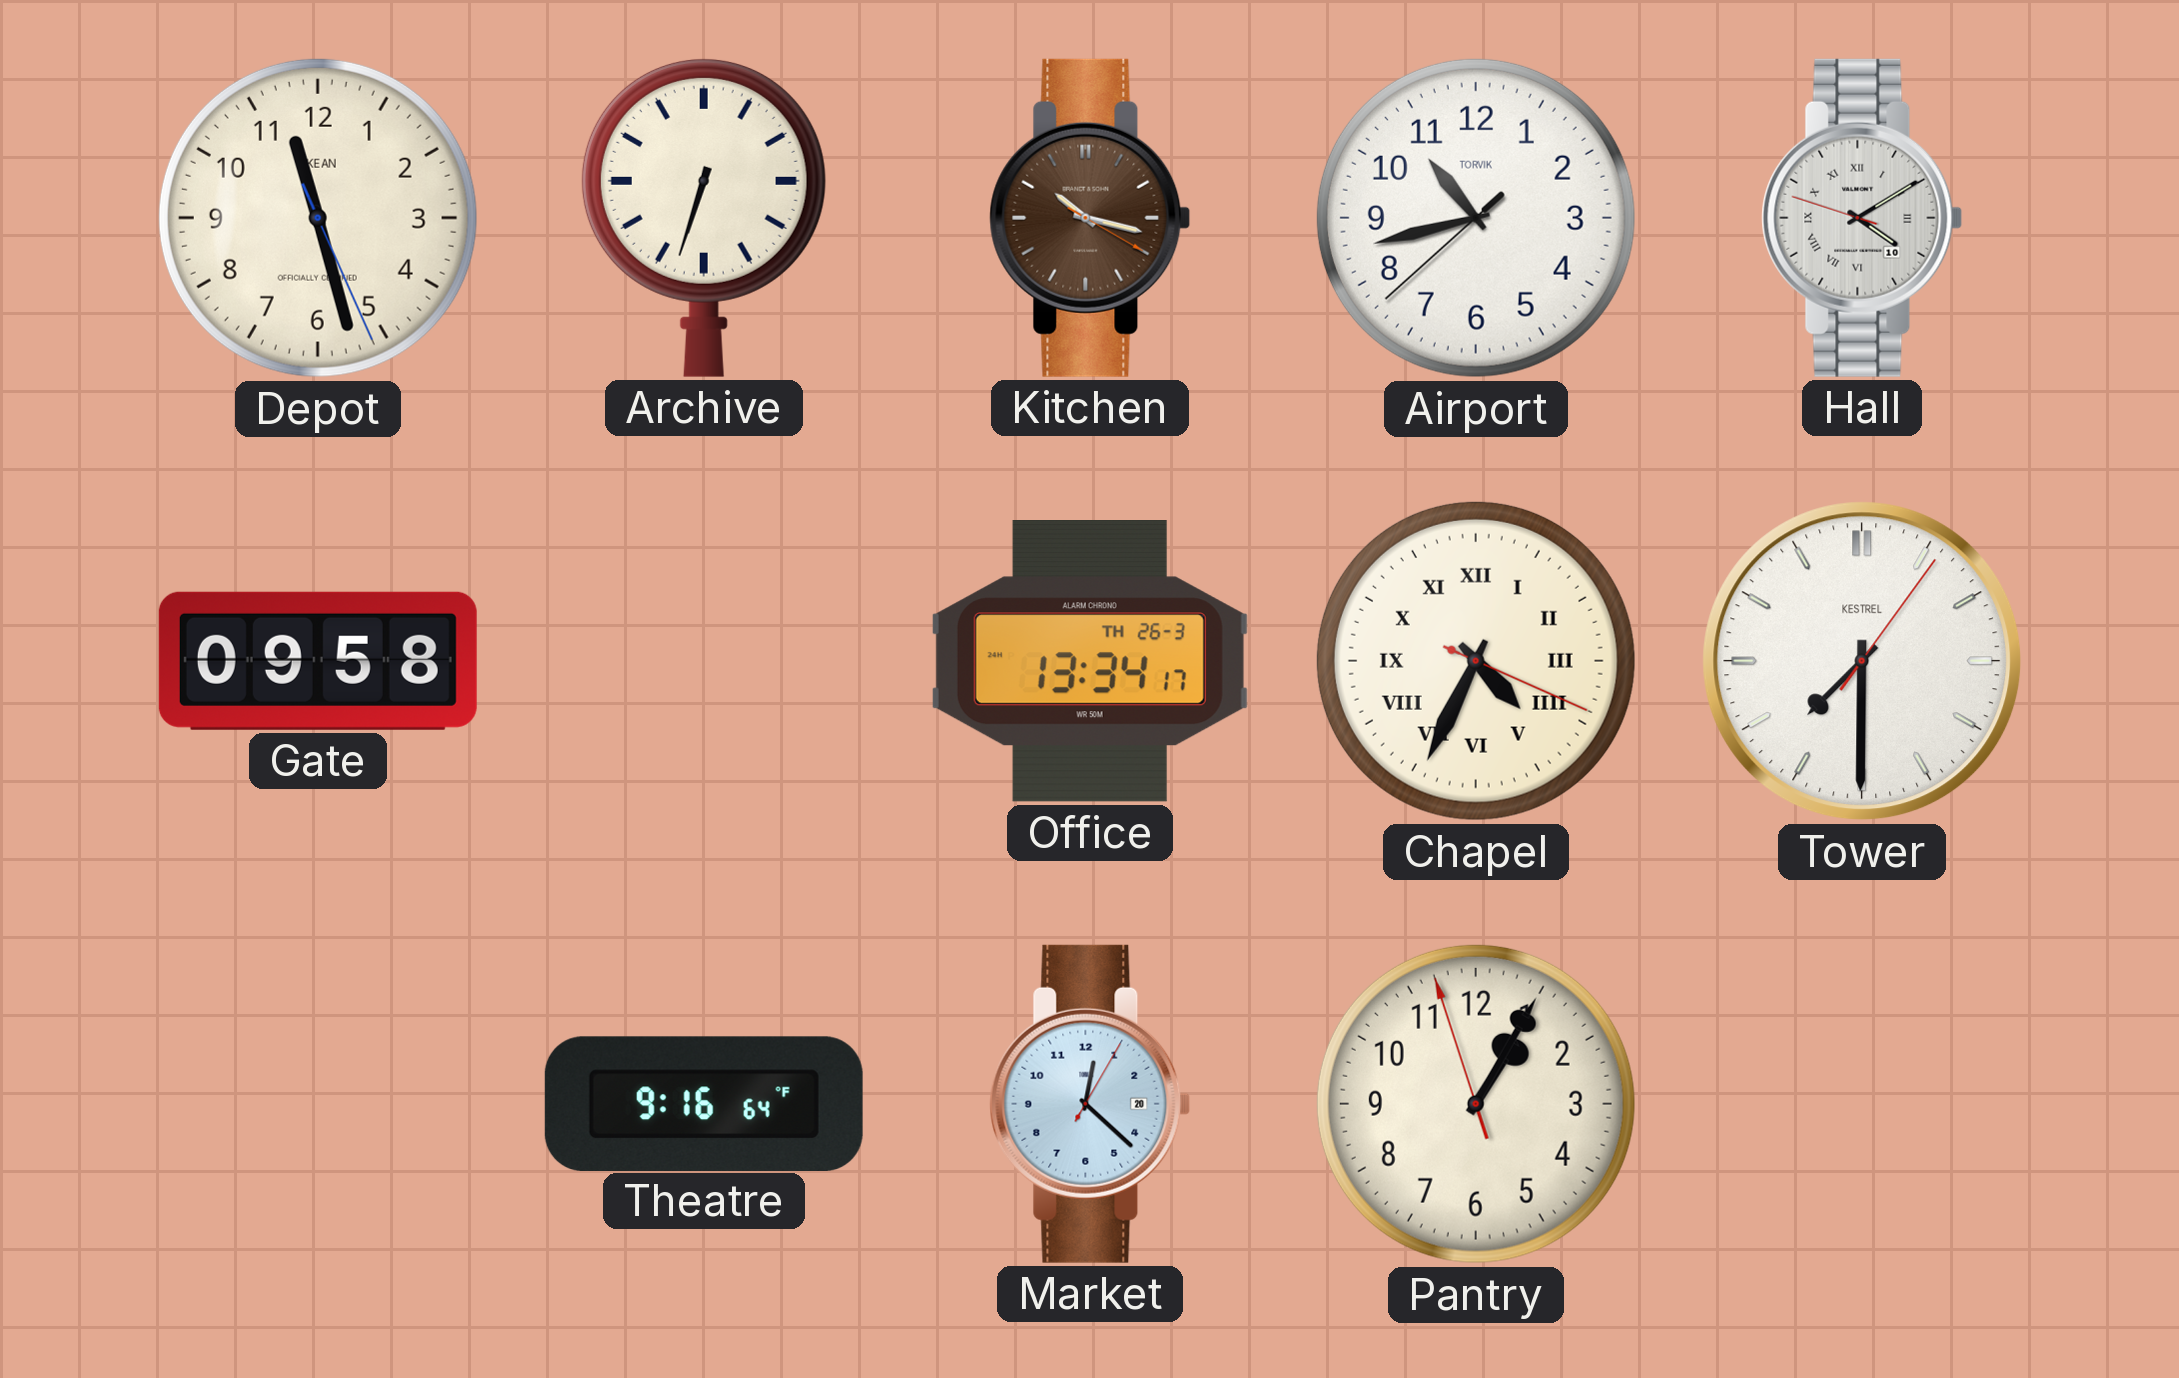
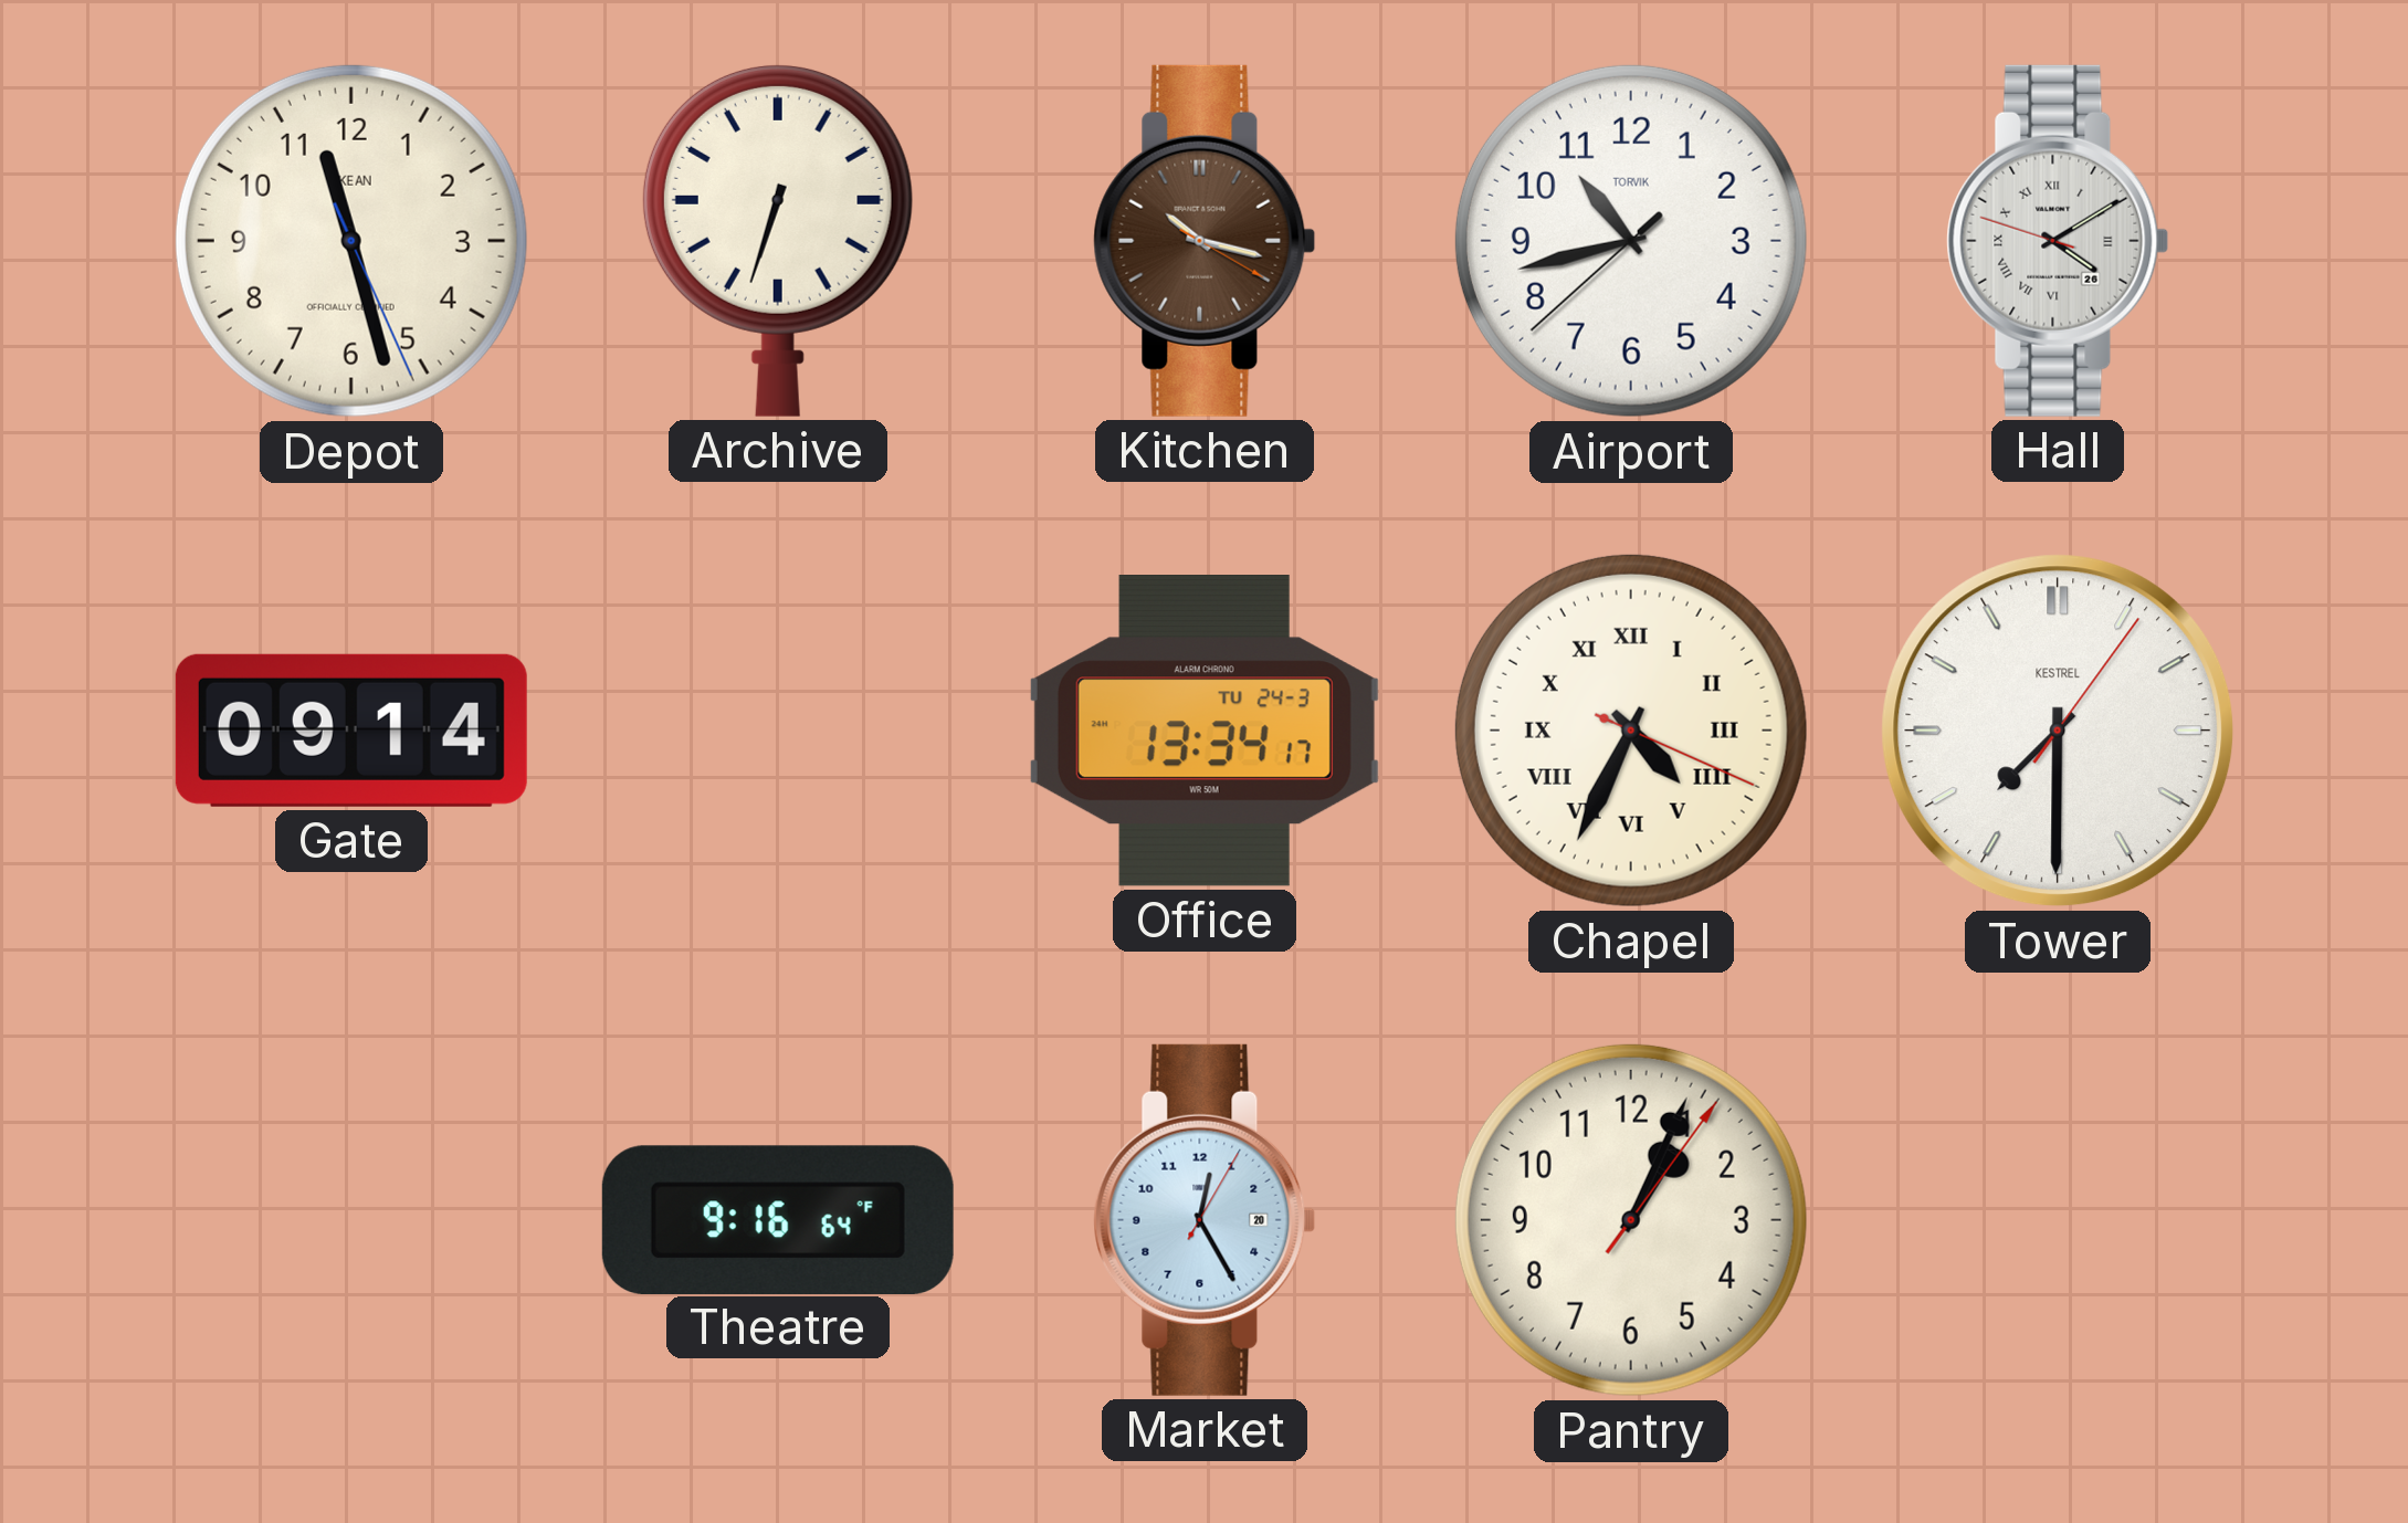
Hall date: 10 -> 26
Gate: 09:58 -> 09:14
Office date: TH 26-3 -> TU 24-3
Market: 12:22 -> 12:25
Pantry: 1:04:57 -> 1:04:06
